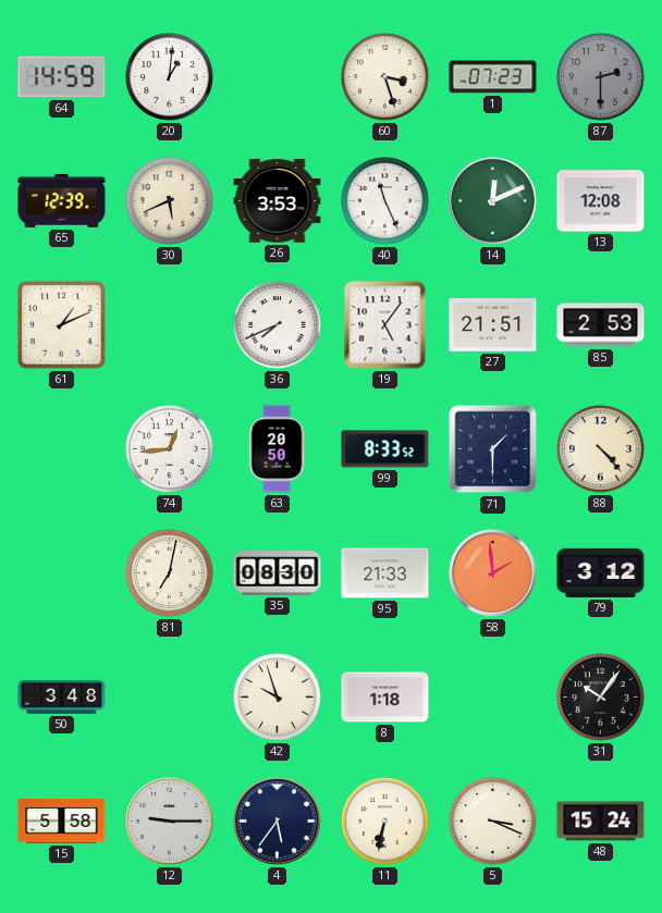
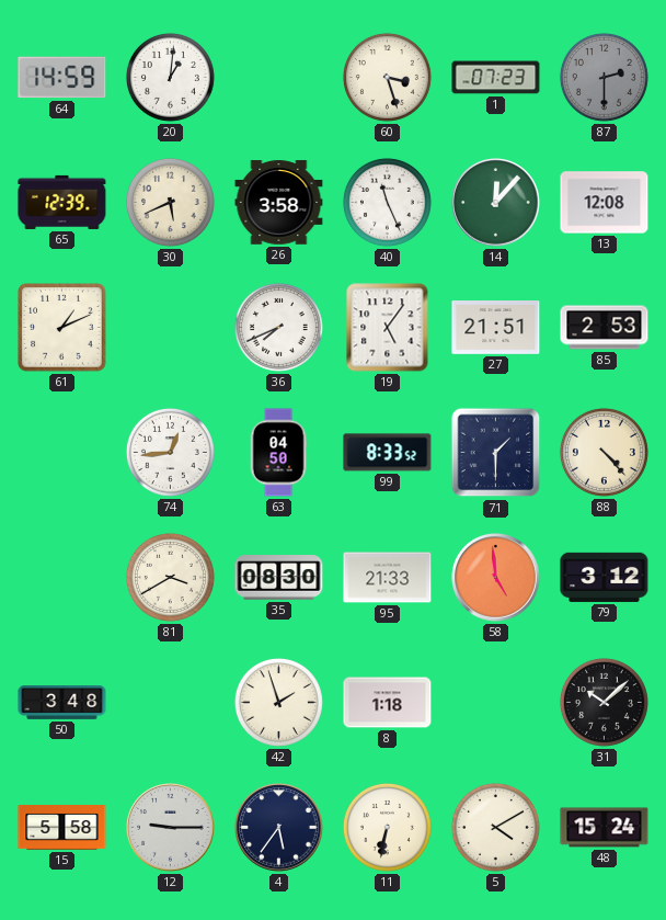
26: 3:53 -> 3:58
14: 12:11 -> 12:07
63: 20:50 -> 04:50
81: 7:02 -> 3:40
58: 1:59 -> 4:59
42: 9:57 -> 1:57
31: 10:06 -> 10:08
5: 3:19 -> 4:10
